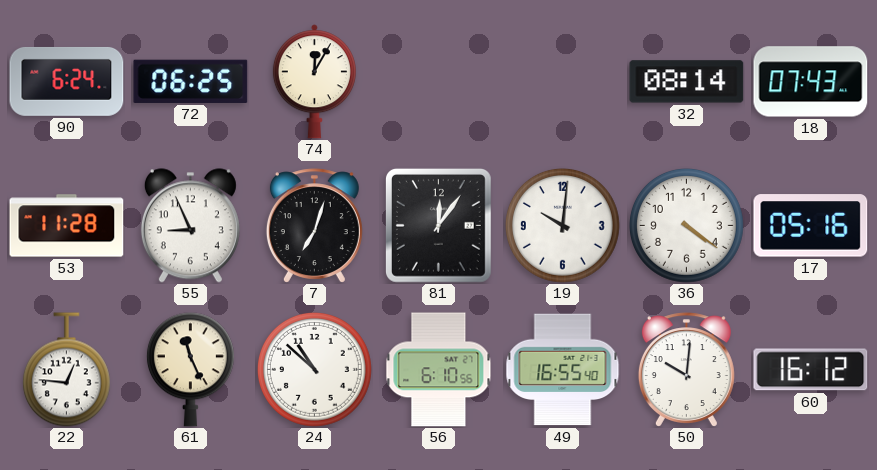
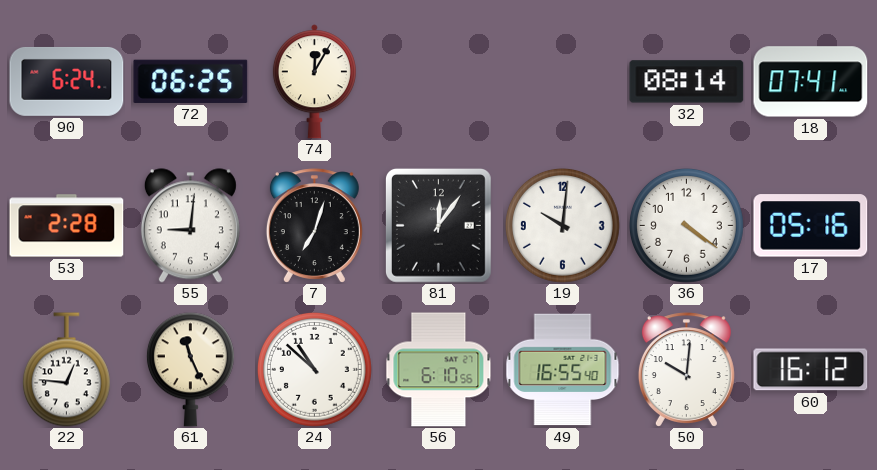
18: 07:43 -> 07:41
53: 11:28 -> 2:28
55: 8:56 -> 9:01
